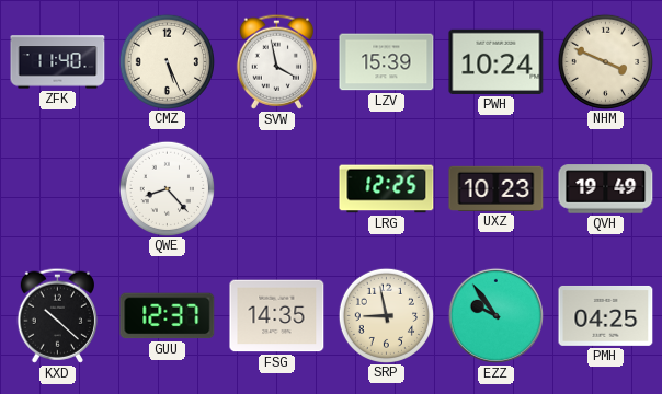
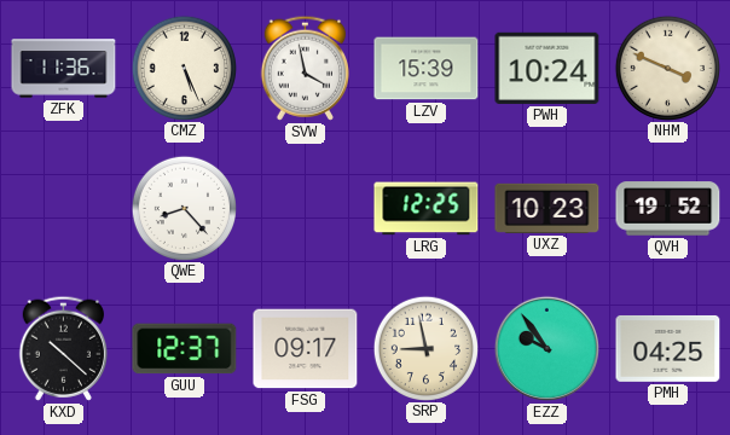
ZFK: 11:40 -> 11:36
QVH: 19:49 -> 19:52
FSG: 14:35 -> 09:17
